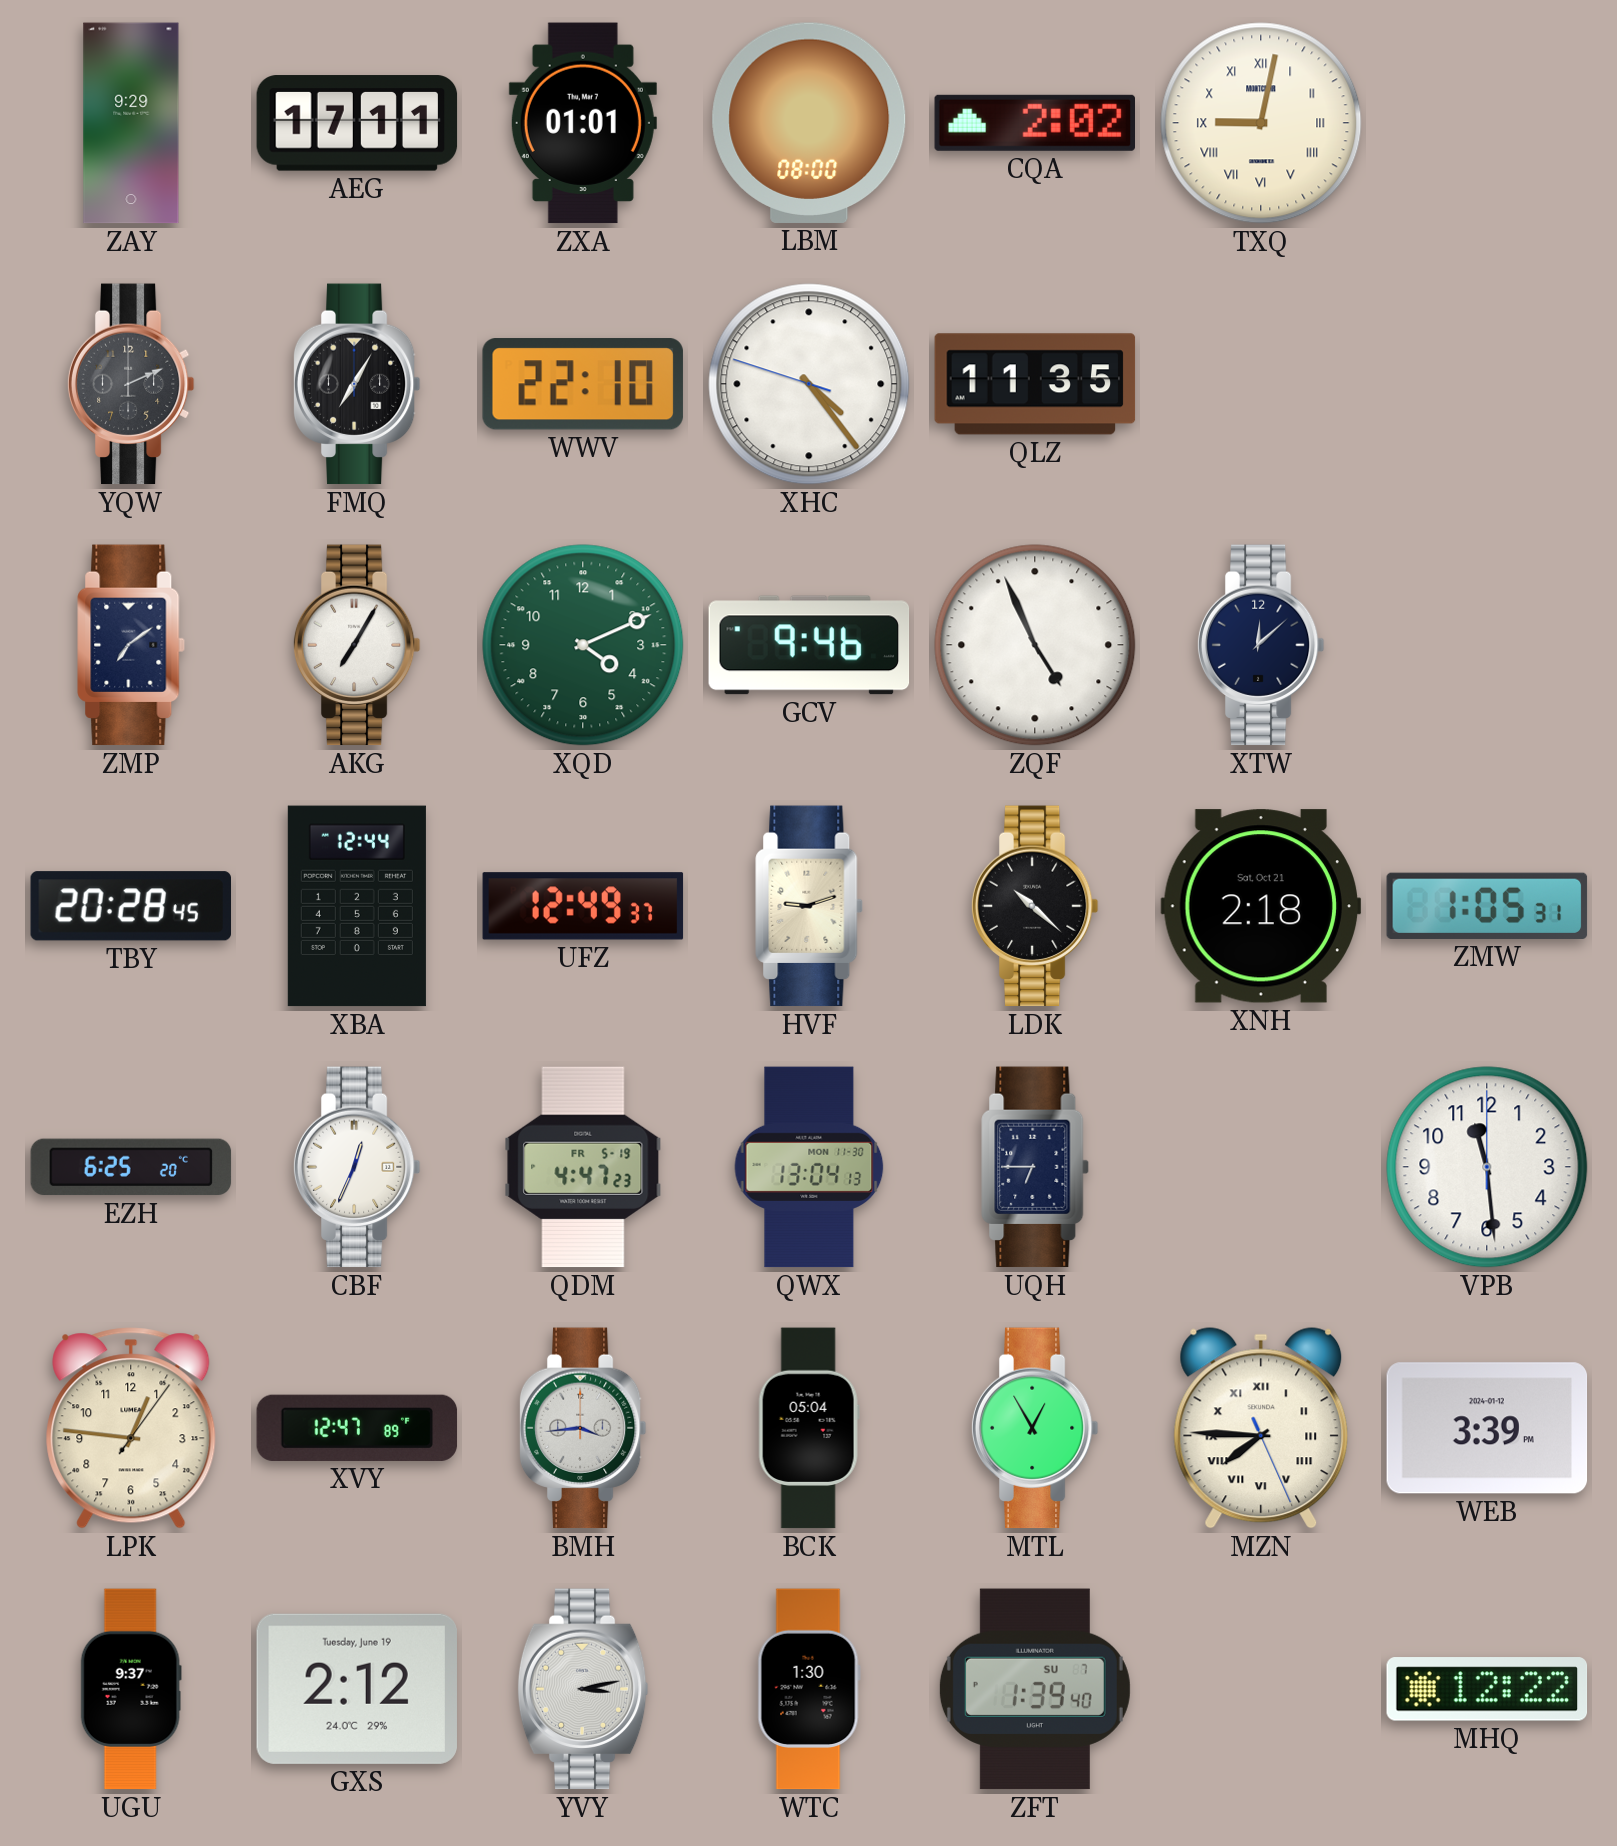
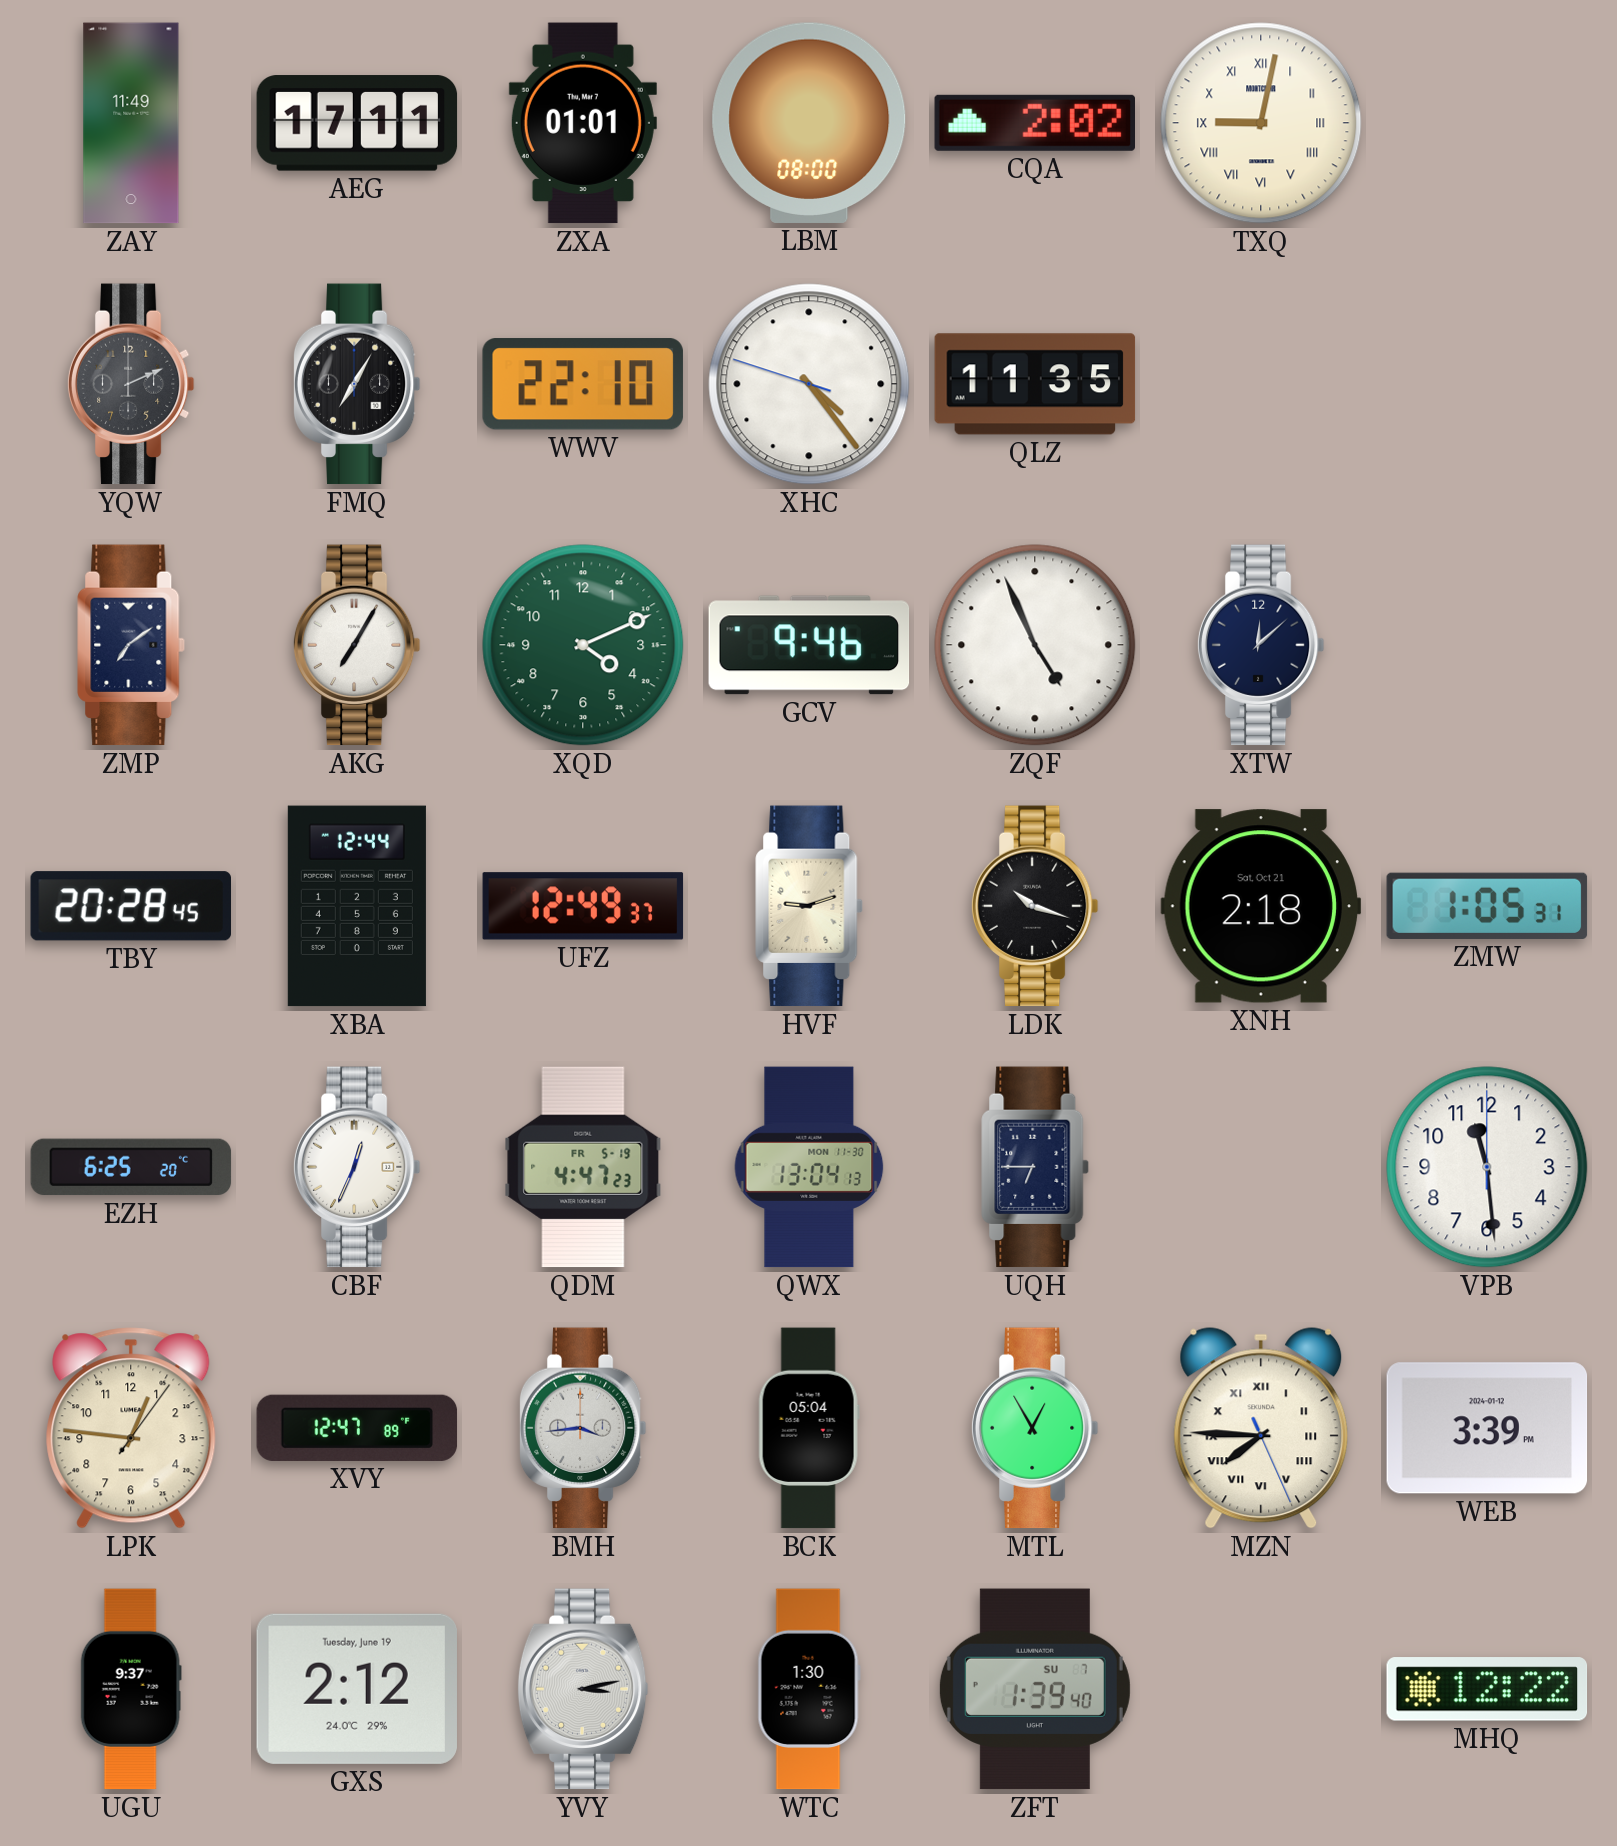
ZAY: 9:29 -> 11:49
LDK: 10:22 -> 10:18
